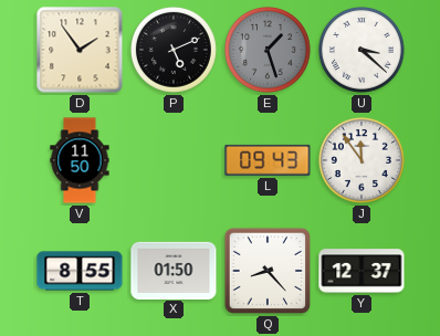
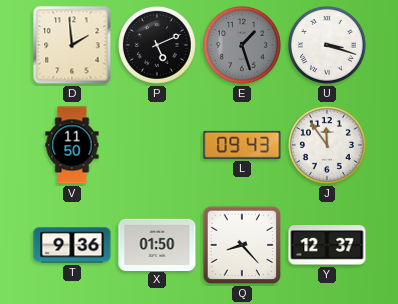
D: 1:54 -> 1:59
U: 3:22 -> 3:18
T: 8:55 -> 9:36
